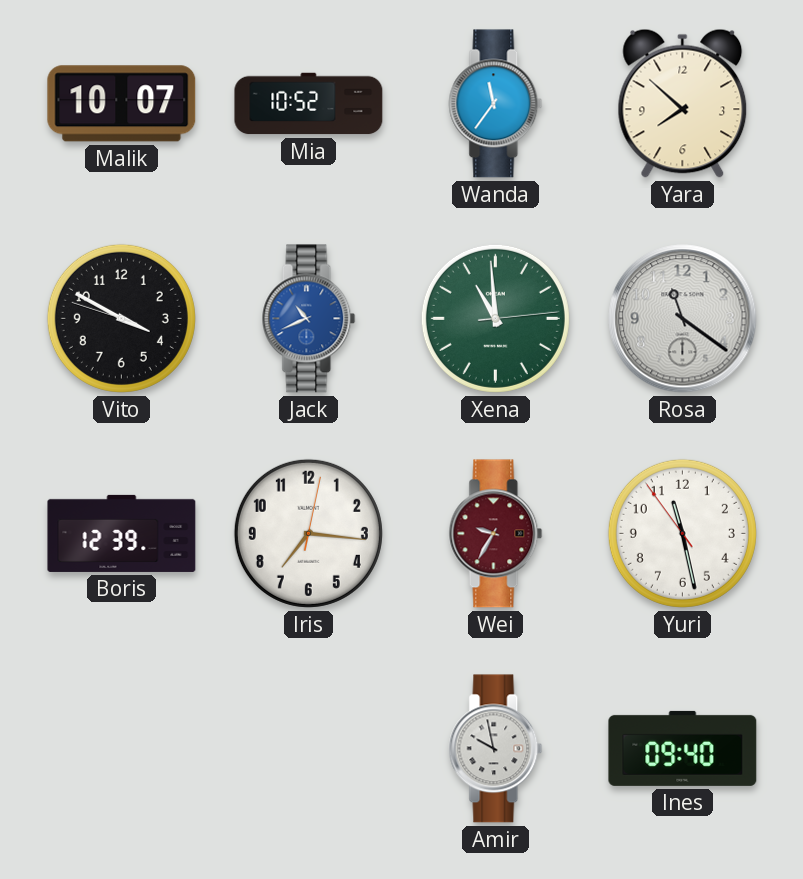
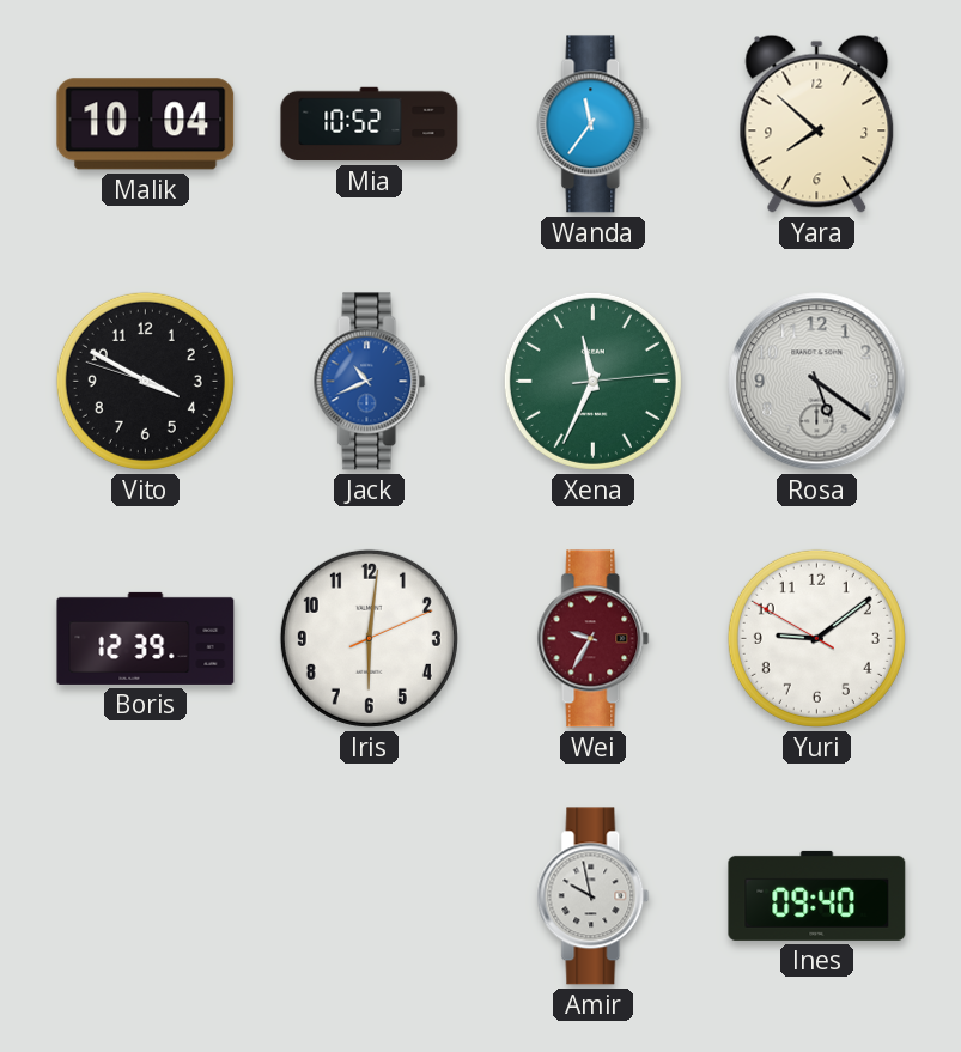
Malik: 10:07 -> 10:04
Xena: 10:59 -> 11:34
Rosa: 11:21 -> 5:21
Iris: 7:16 -> 6:01
Yuri: 11:27 -> 9:08
